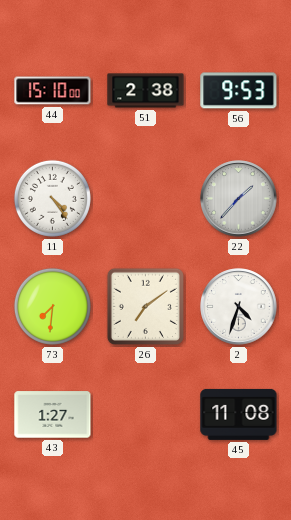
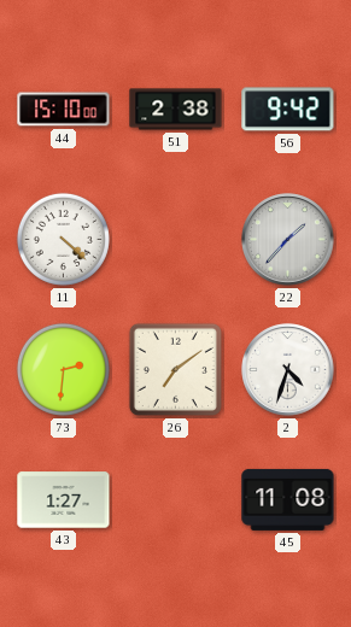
56: 9:53 -> 9:42
11: 4:24 -> 4:22
73: 7:31 -> 2:31
